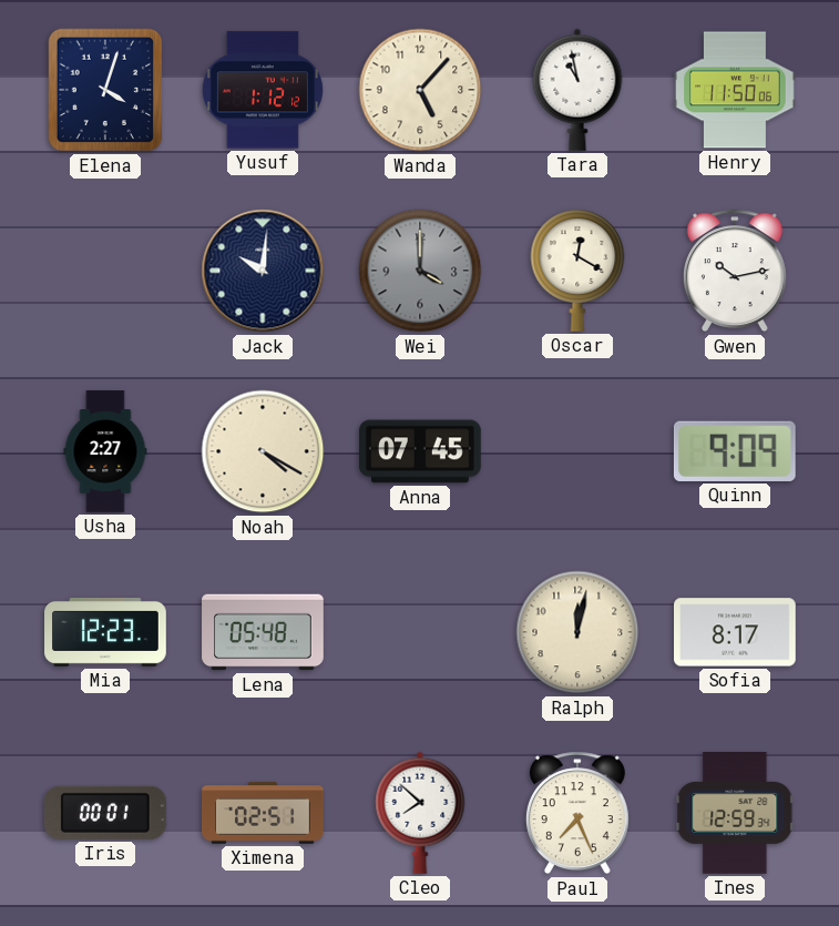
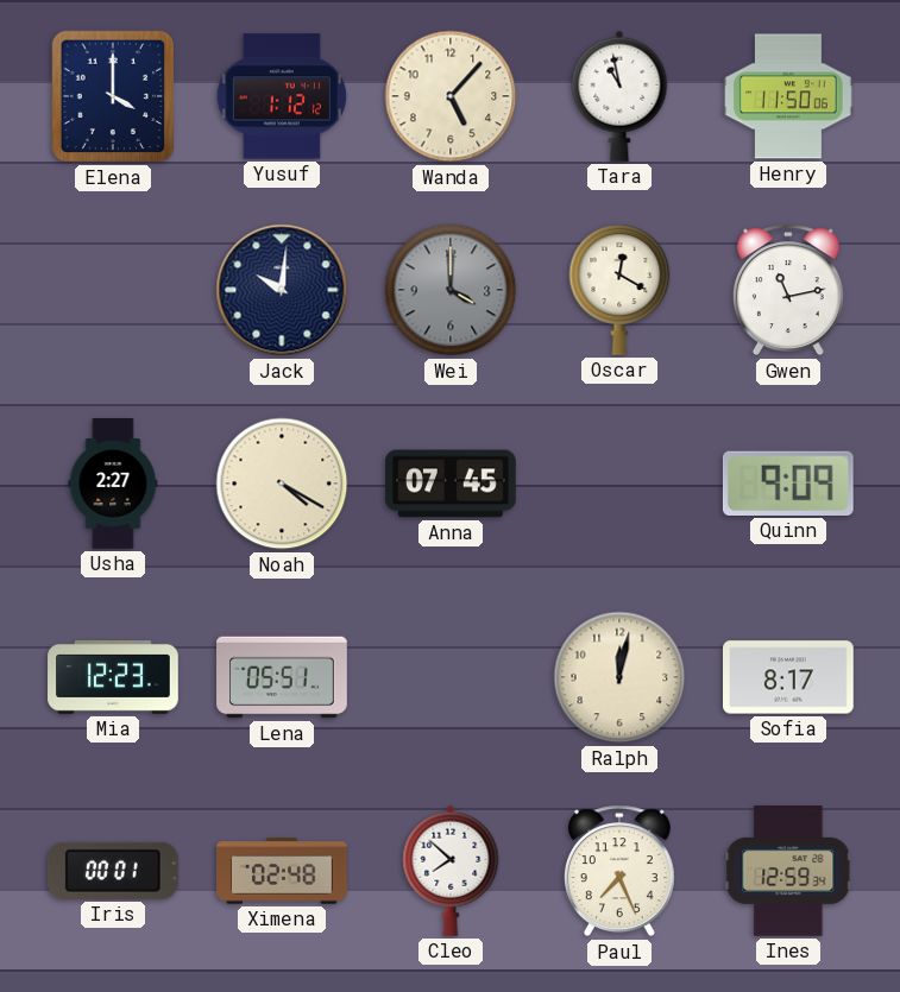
Elena: 4:03 -> 4:00
Gwen: 10:13 -> 11:13
Lena: 05:48 -> 05:51
Ximena: 02:51 -> 02:48
